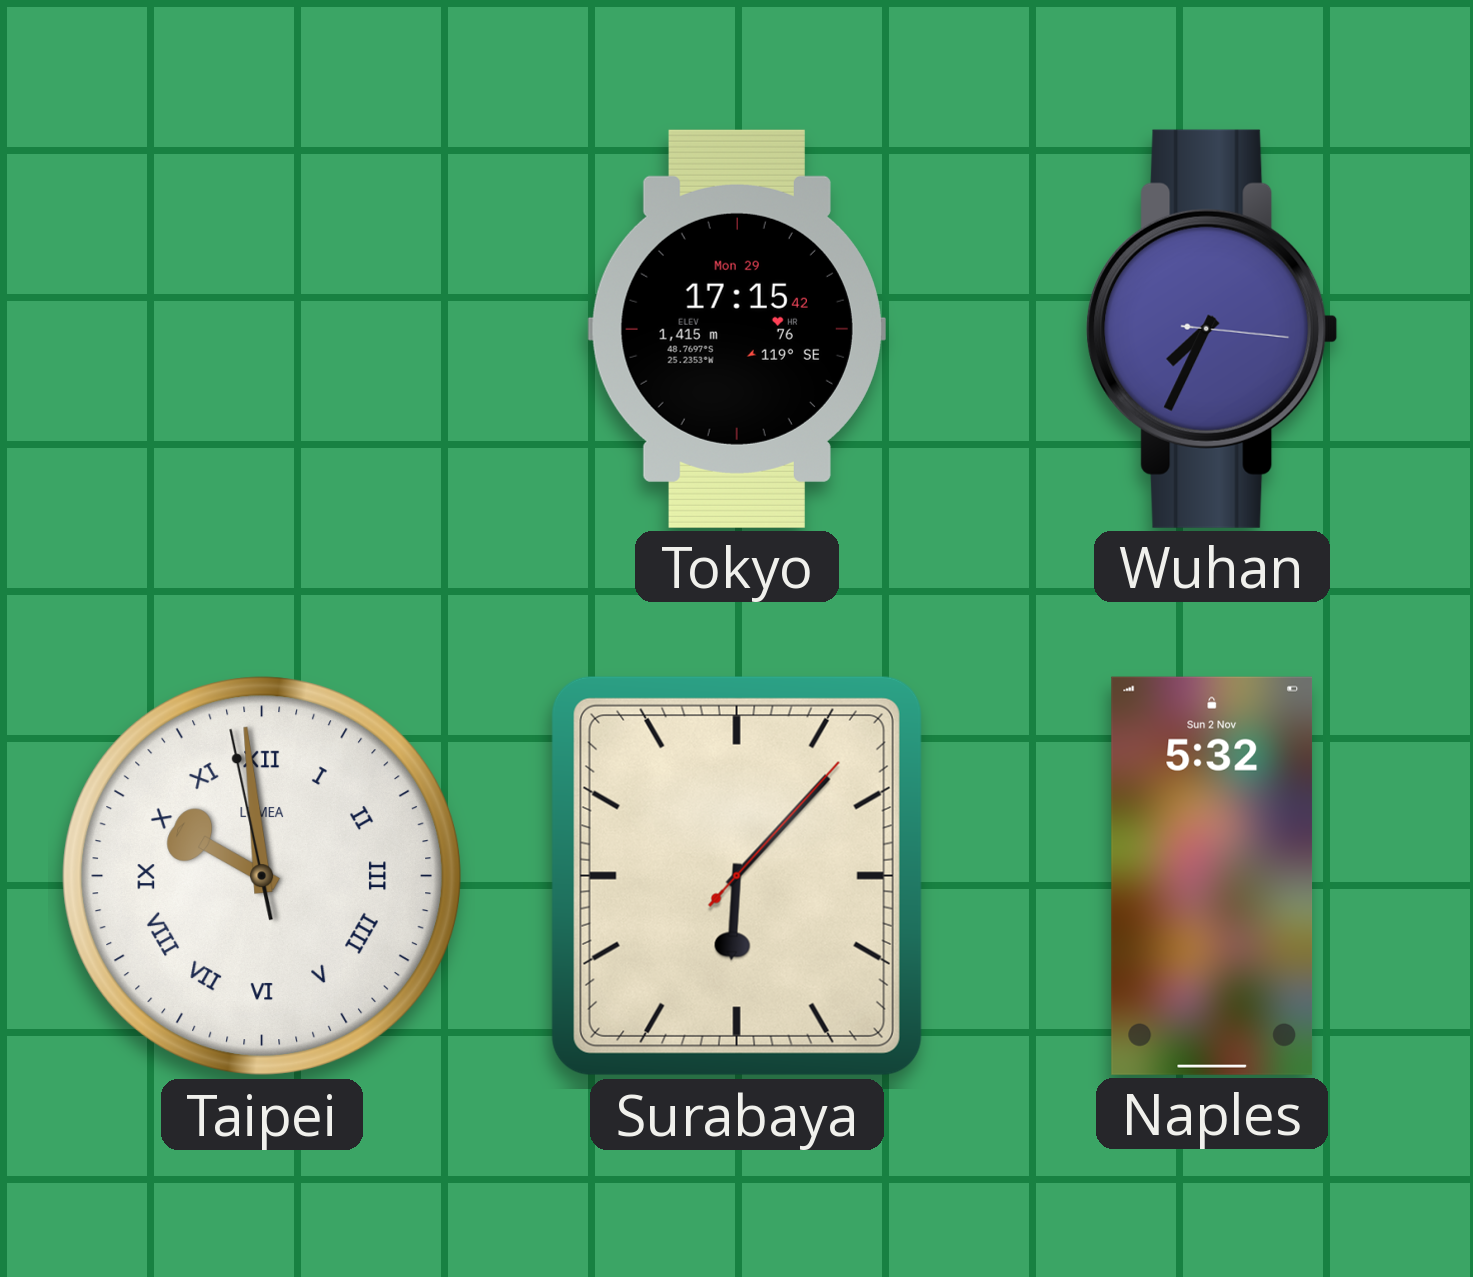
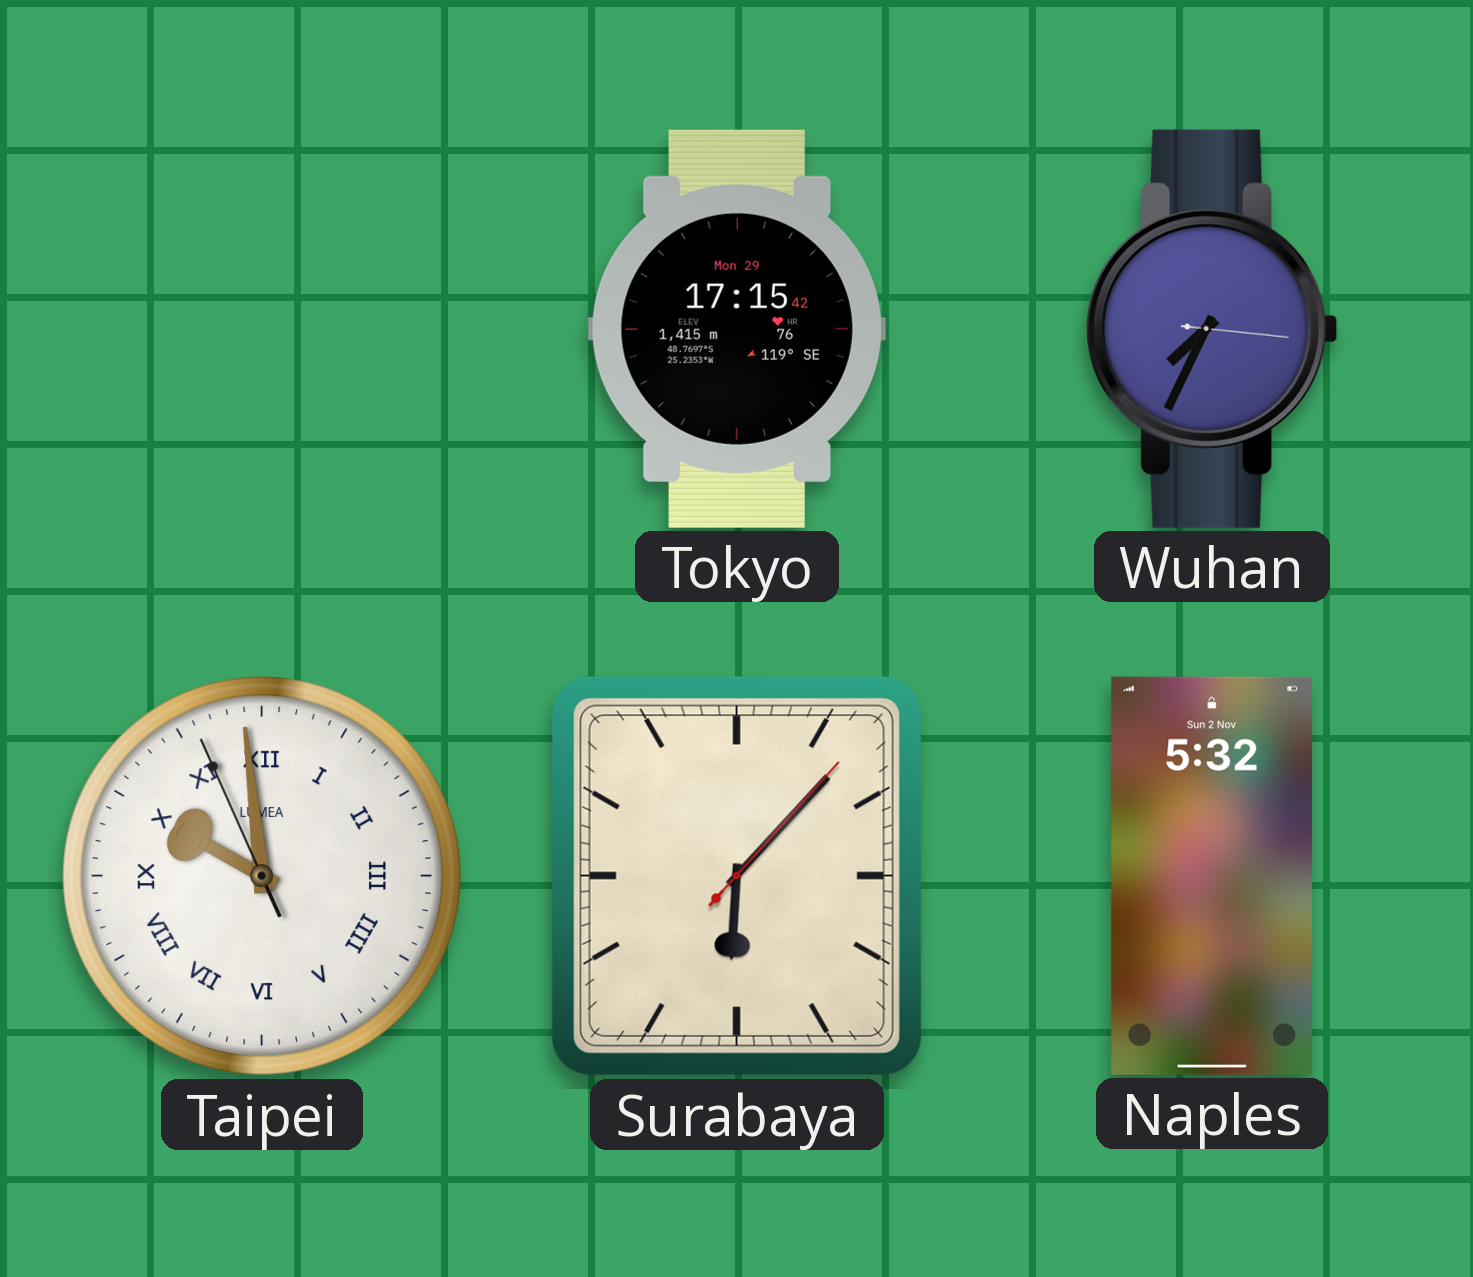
Taipei: 9:58:58 -> 9:58:56
